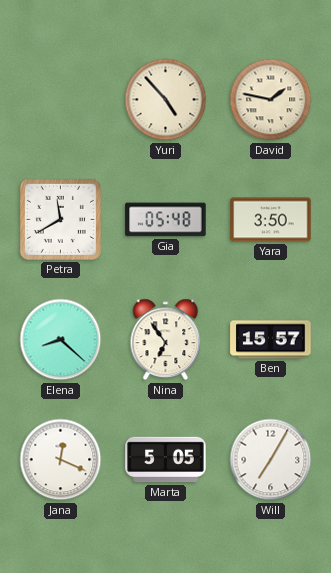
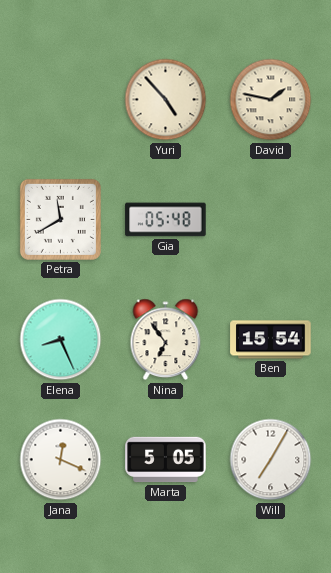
Yara: 3:50 -> none
Elena: 8:22 -> 8:26
Ben: 15:57 -> 15:54
